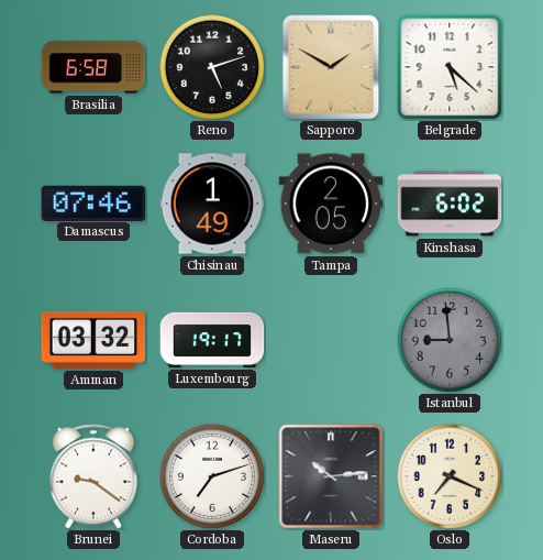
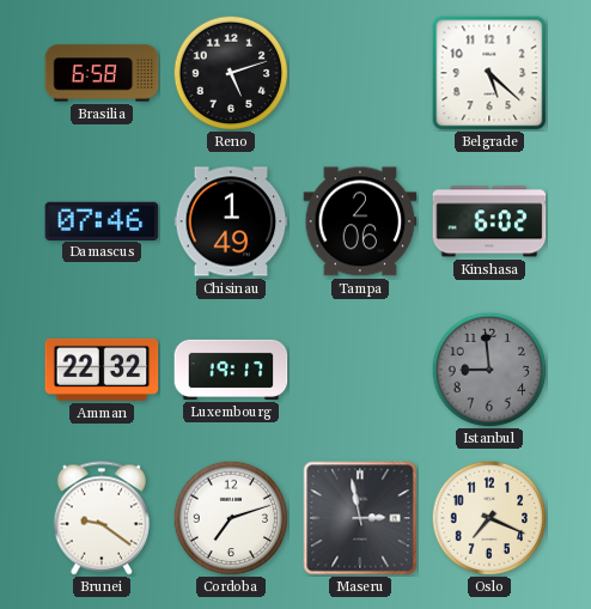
Sapporo: 1:50 -> none
Tampa: 2:05 -> 2:06
Amman: 03:32 -> 22:32
Maseru: 10:14 -> 2:58
